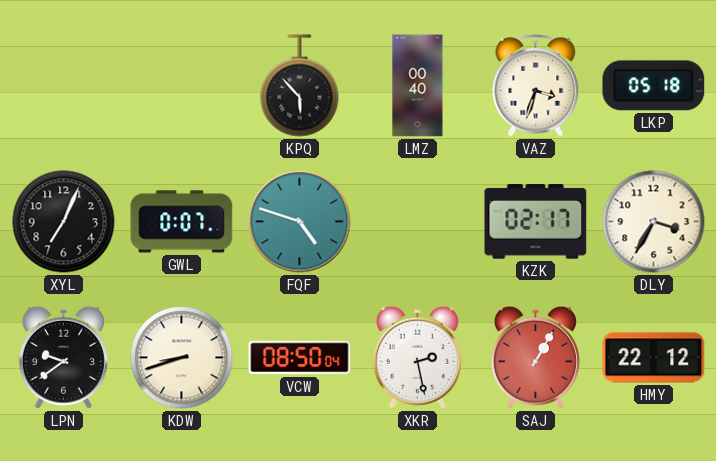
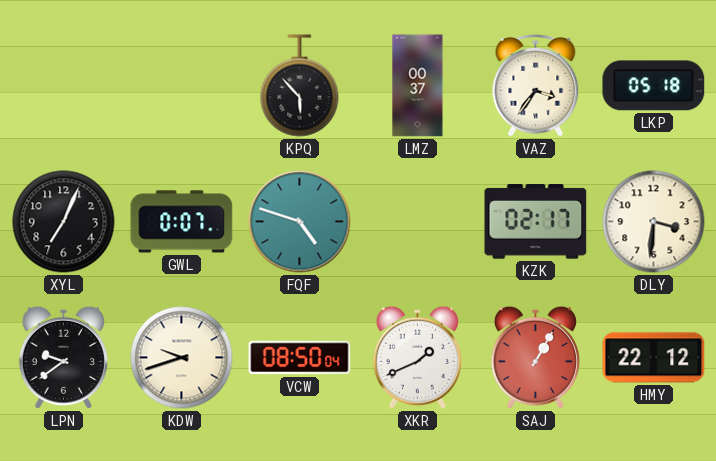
LMZ: 00:40 -> 00:37
VAZ: 3:33 -> 3:36
DLY: 3:35 -> 3:31
KDW: 8:42 -> 9:42
XKR: 2:28 -> 1:41
